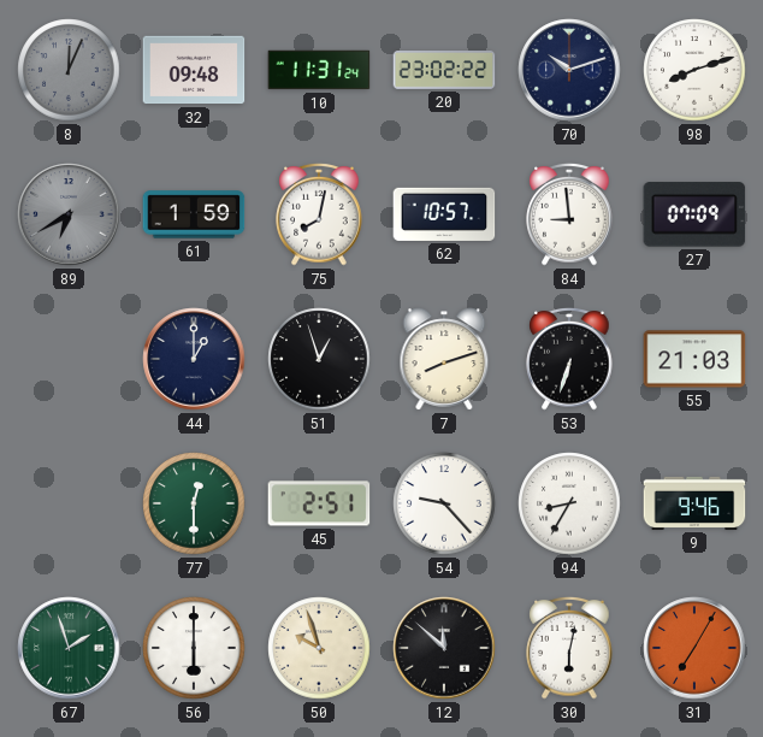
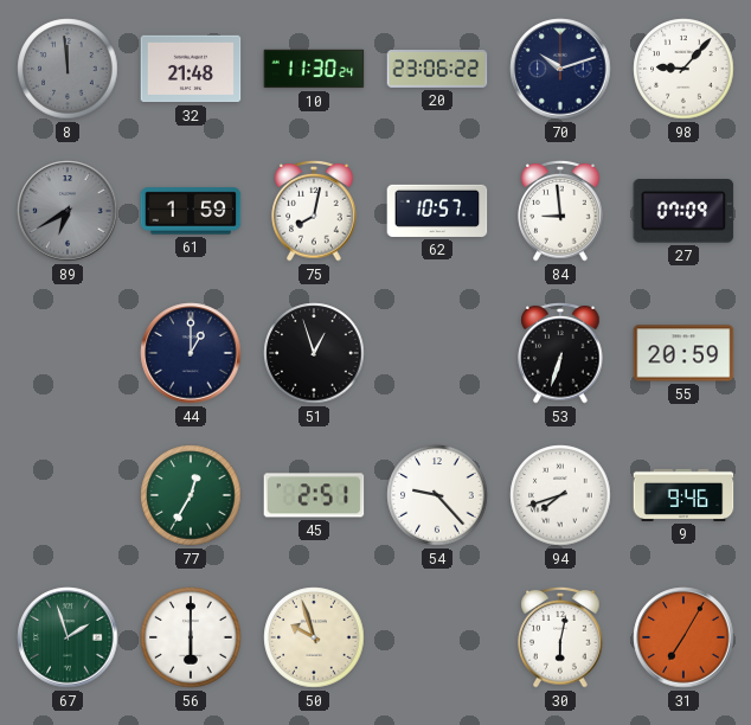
8: 12:04 -> 11:59
32: 09:48 -> 21:48
10: 11:31 -> 11:30
20: 23:02 -> 23:06
98: 8:12 -> 9:07
7: 8:12 -> none
55: 21:03 -> 20:59
77: 12:30 -> 12:35
94: 8:35 -> 7:42
12: 11:52 -> none
